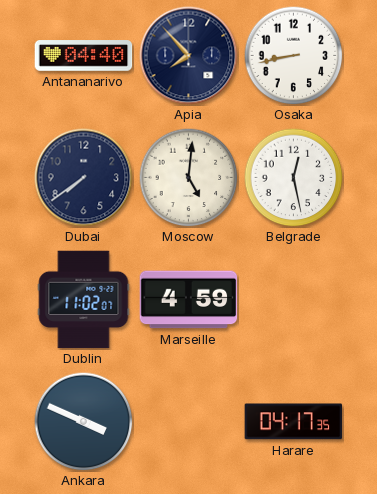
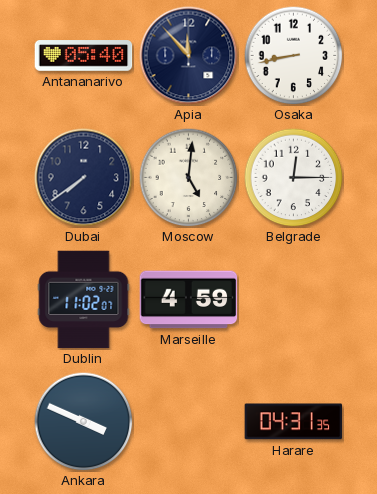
Antananarivo: 04:40 -> 05:40
Apia: 7:53 -> 11:53
Belgrade: 12:28 -> 12:15
Harare: 04:17 -> 04:31
